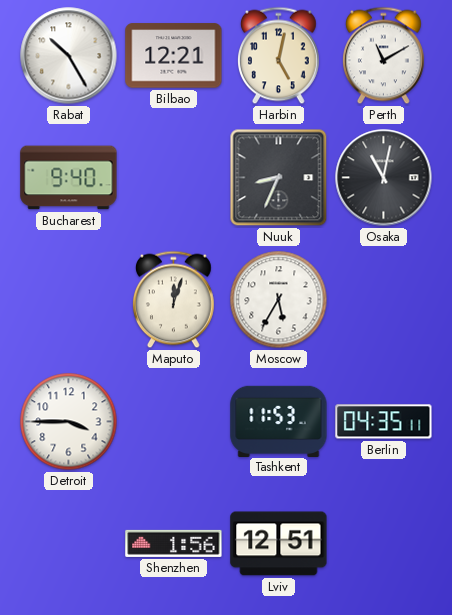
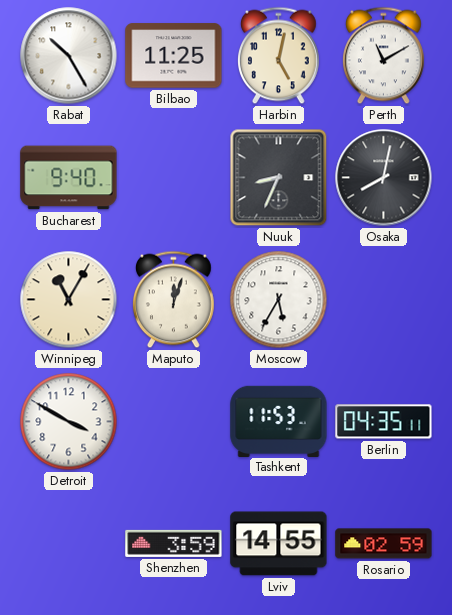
Bilbao: 12:21 -> 11:25
Osaka: 11:02 -> 8:02
Winnipeg: none -> 11:05
Detroit: 3:45 -> 3:50
Shenzhen: 1:56 -> 3:59
Lviv: 12:51 -> 14:55
Rosario: none -> 02:59
